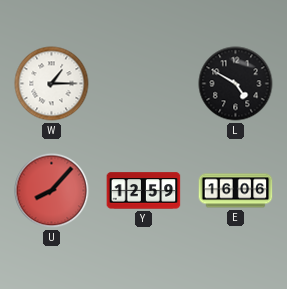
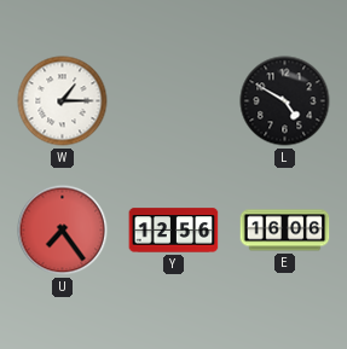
U: 8:07 -> 7:24
Y: 12:59 -> 12:56
